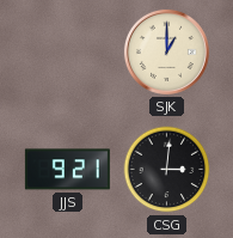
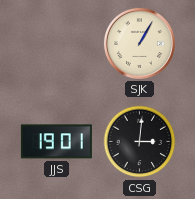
SJK: 1:00 -> 1:05
JJS: 9:21 -> 19:01
